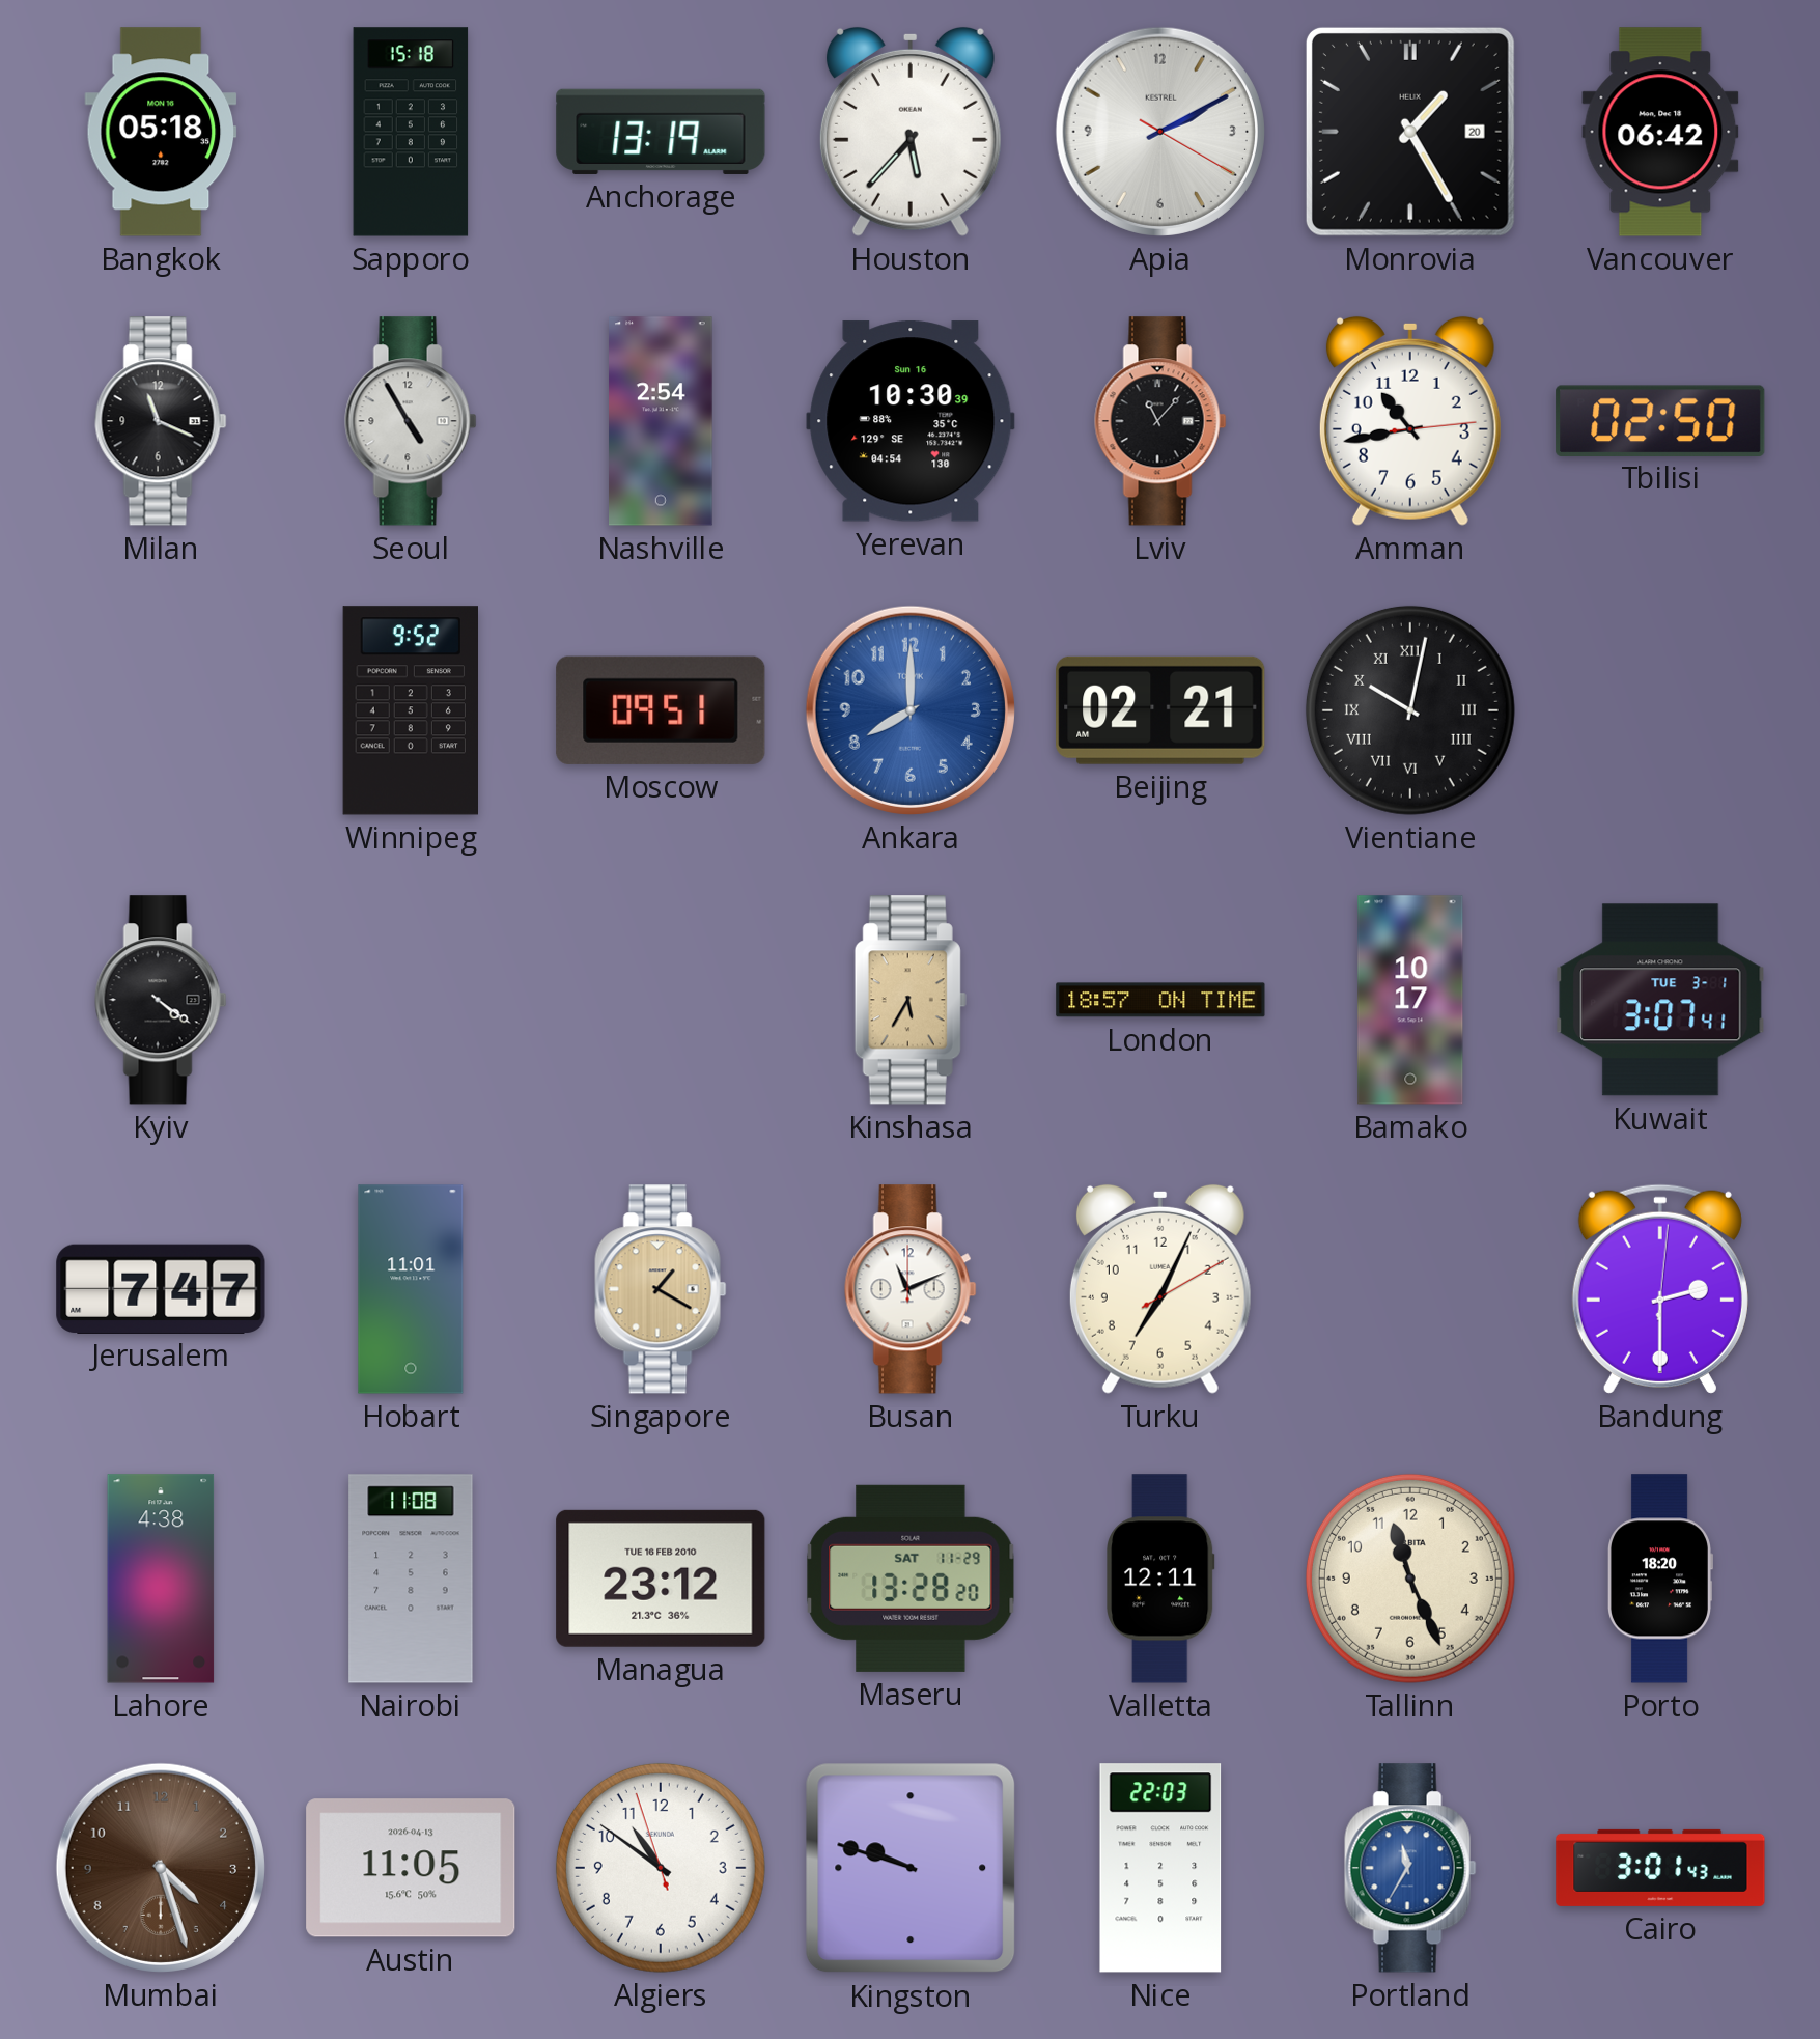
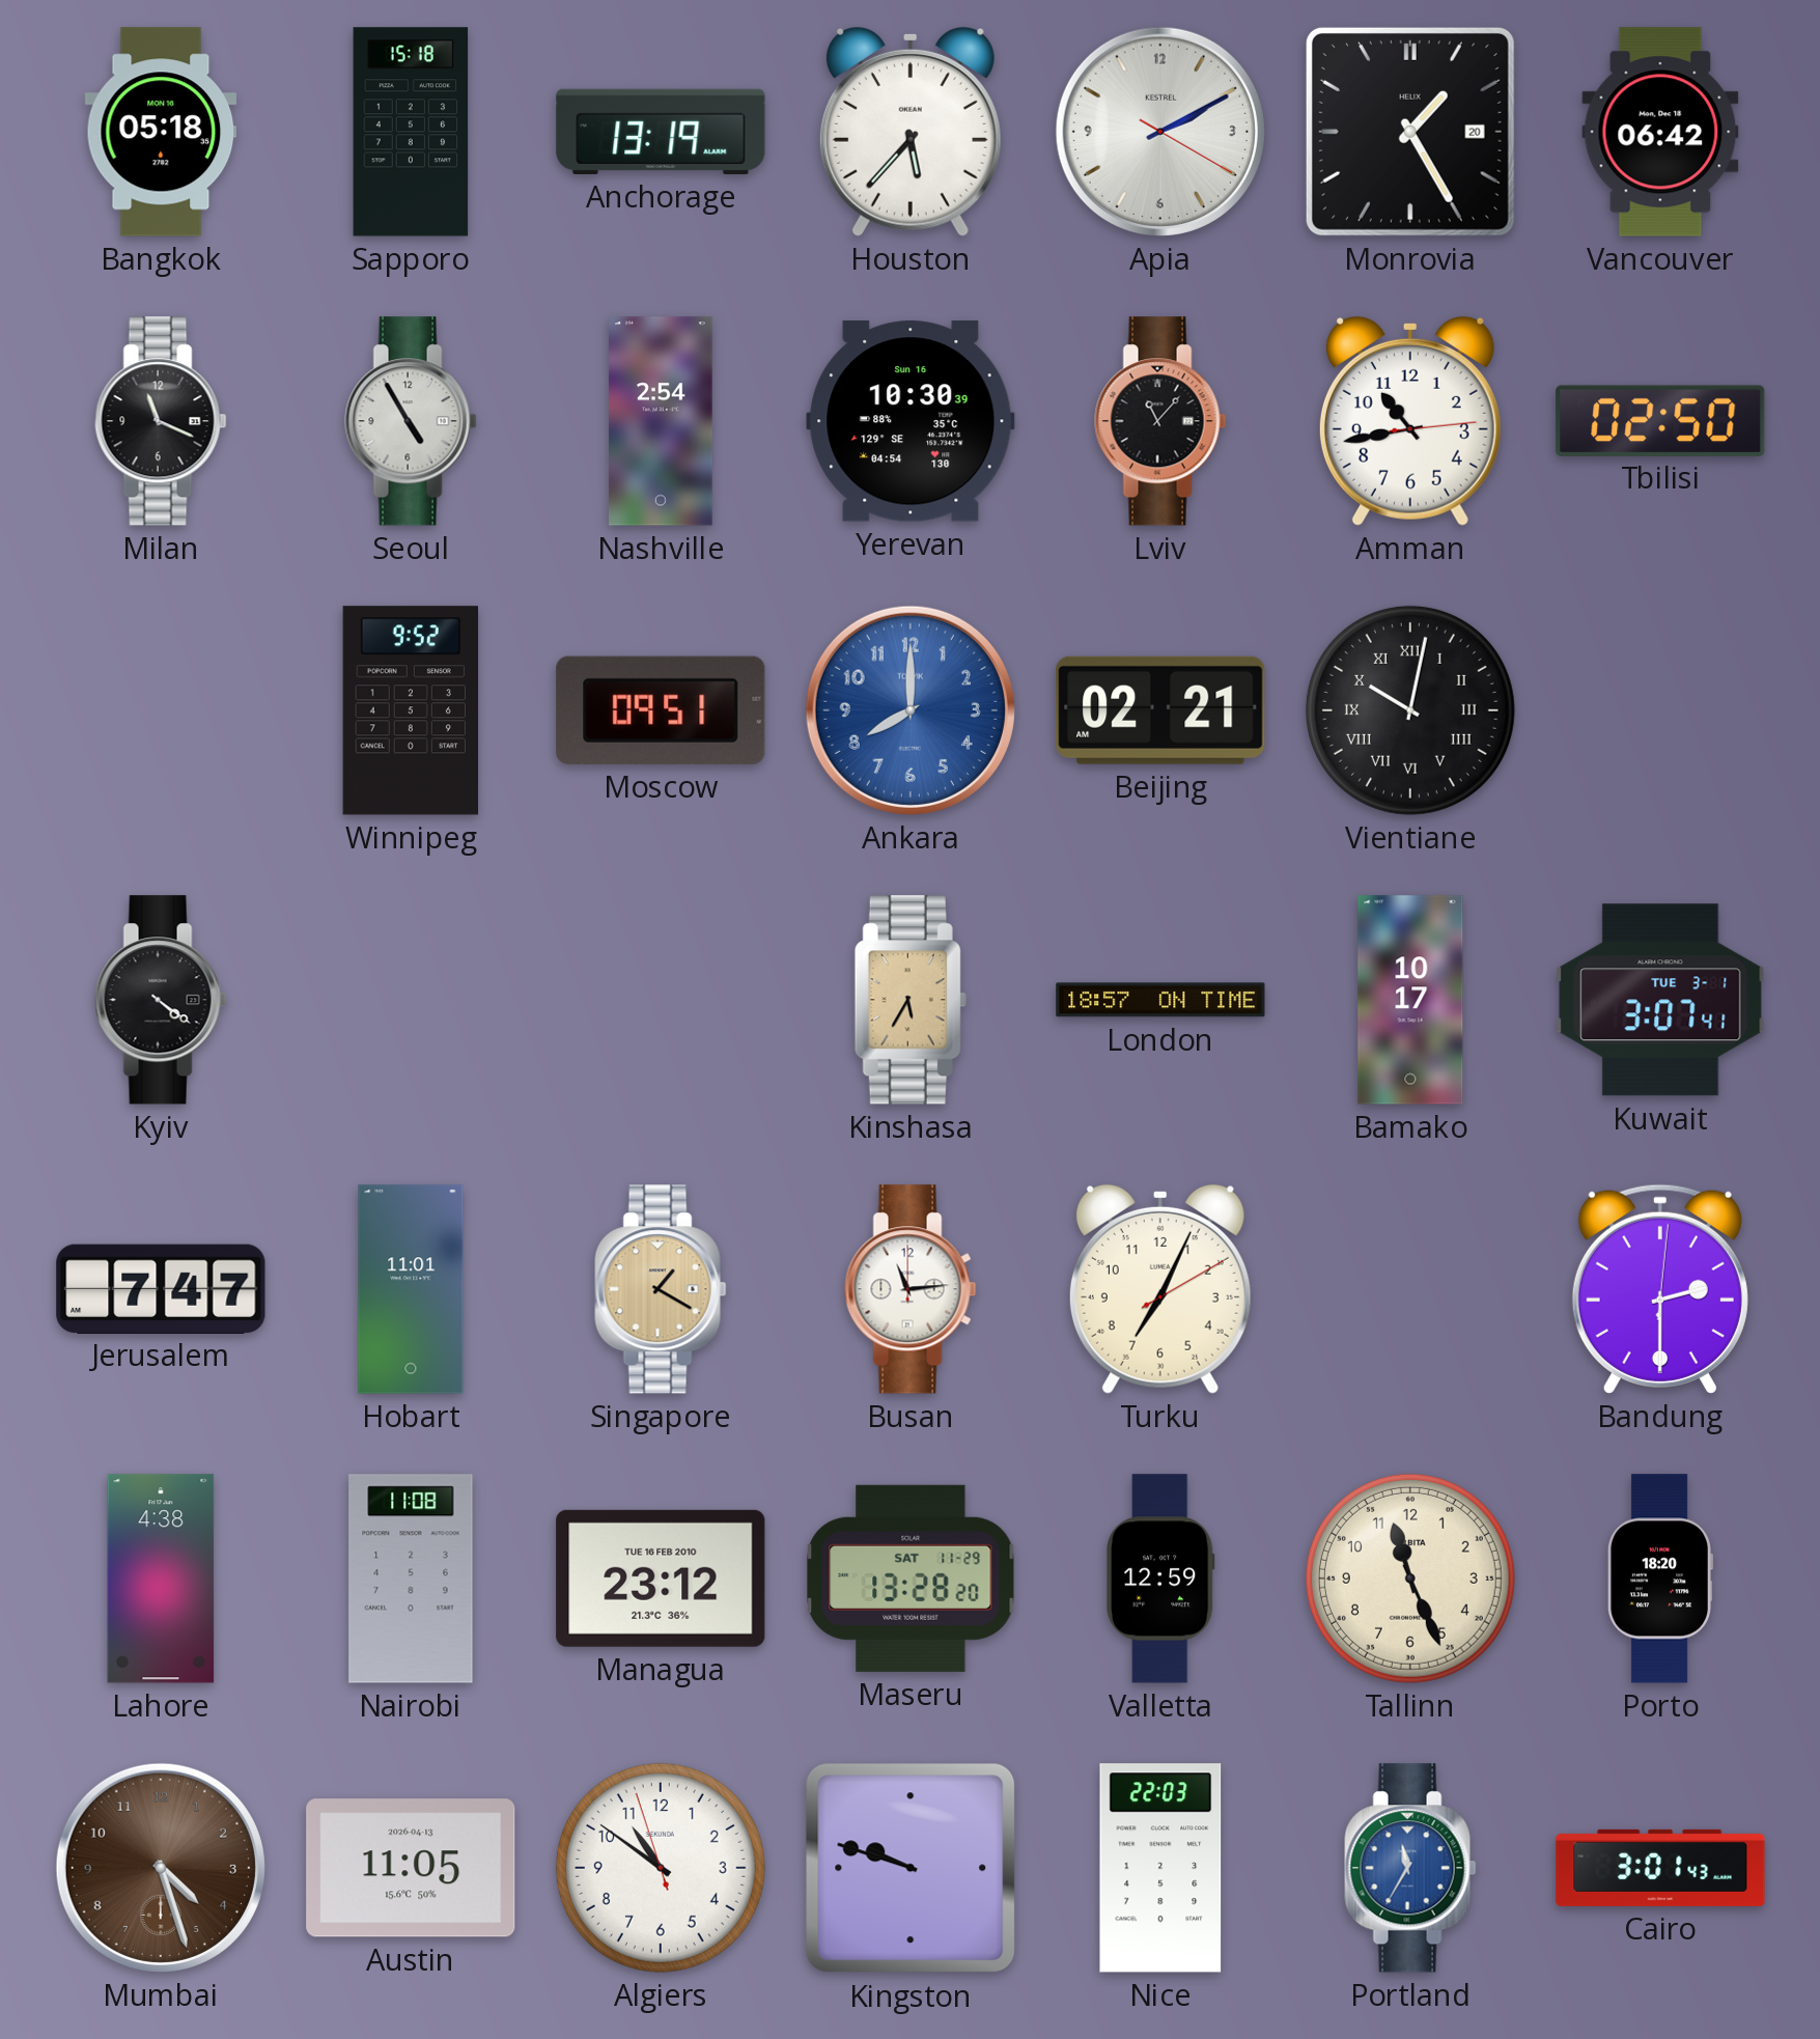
Busan: 11:11 -> 11:14
Valletta: 12:11 -> 12:59
